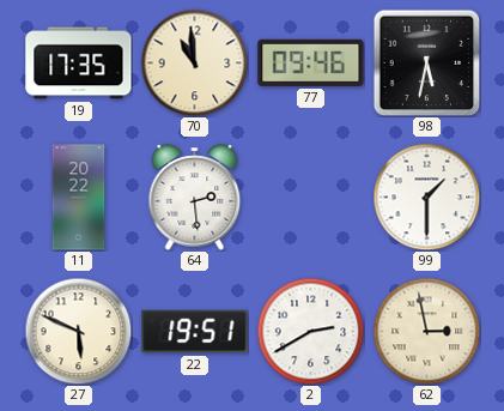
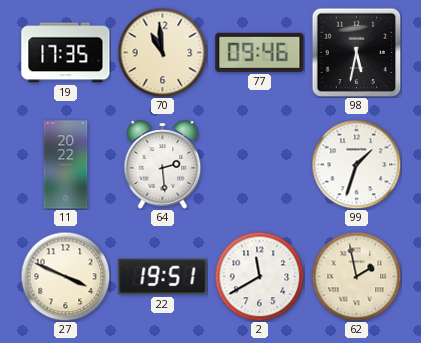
99: 1:30 -> 1:33
27: 5:49 -> 3:49
2: 2:40 -> 11:40
62: 2:58 -> 1:58
